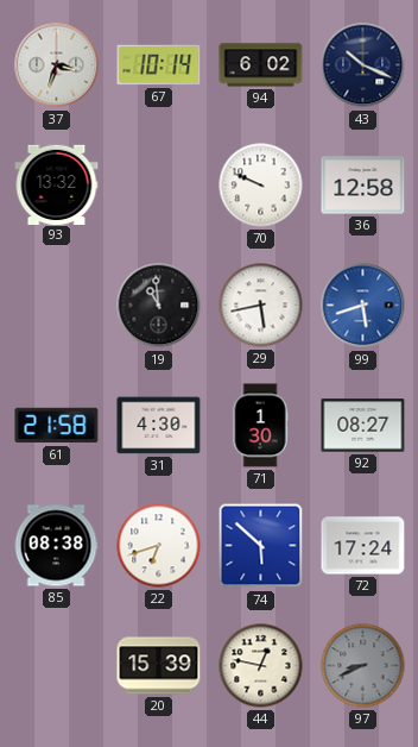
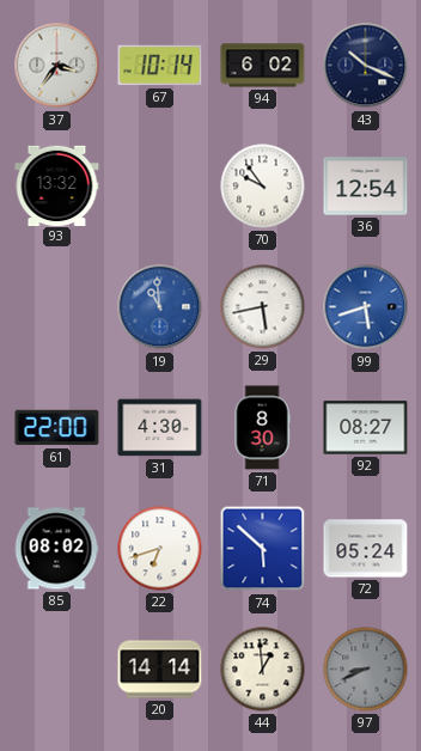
37: 3:33 -> 3:36
70: 9:49 -> 9:54
36: 12:58 -> 12:54
19 dial: black -> blue
61: 21:58 -> 22:00
71: 1:30 -> 8:30
85: 08:38 -> 08:02
72: 17:24 -> 05:24
20: 15:39 -> 14:14
44: 12:47 -> 12:59
